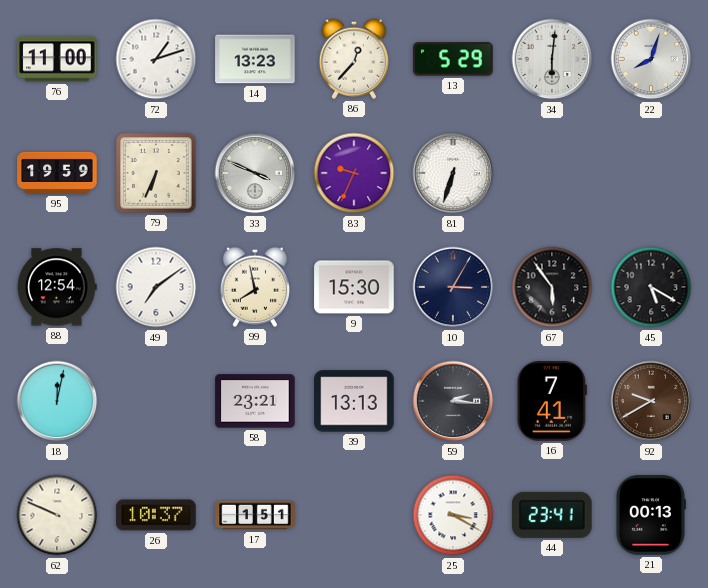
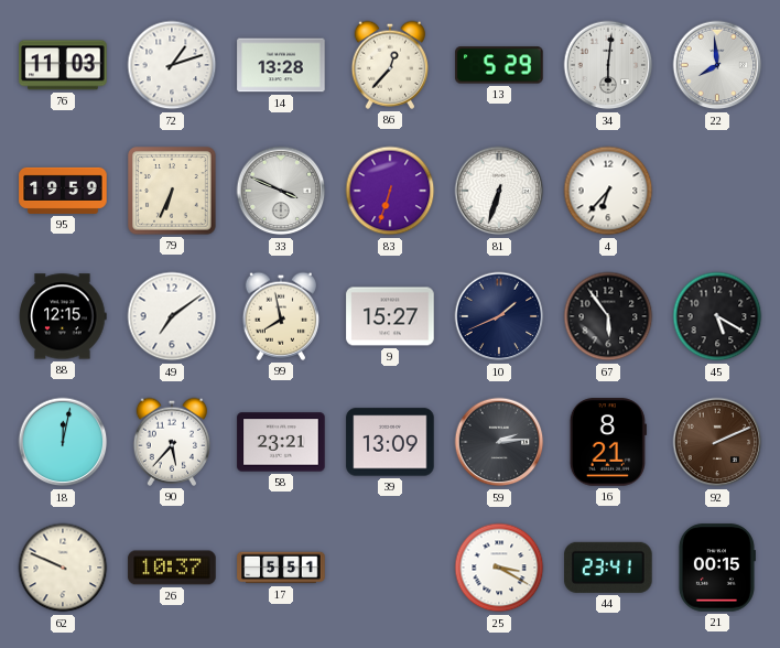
76: 11:00 -> 11:03
14: 13:23 -> 13:28
22: 8:03 -> 7:59
83: 9:34 -> 6:33
4: none -> 6:37
88: 12:54 -> 12:15
9: 15:30 -> 15:27
10: 3:05 -> 1:41
90: none -> 5:37
39: 13:13 -> 13:09
59: 2:16 -> 2:14
16: 7:41 -> 8:21
92: 9:40 -> 2:11
17: 1:51 -> 5:51
21: 00:13 -> 00:15
